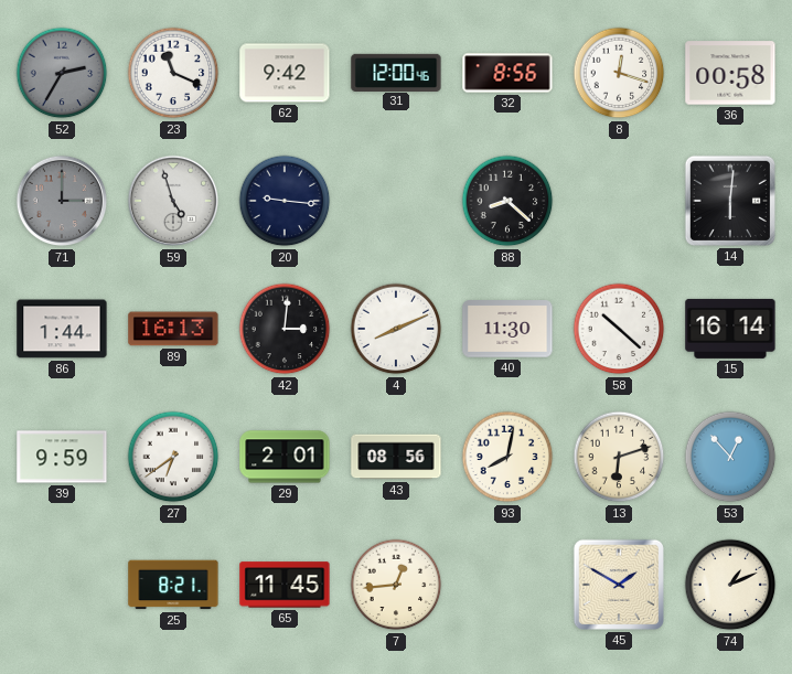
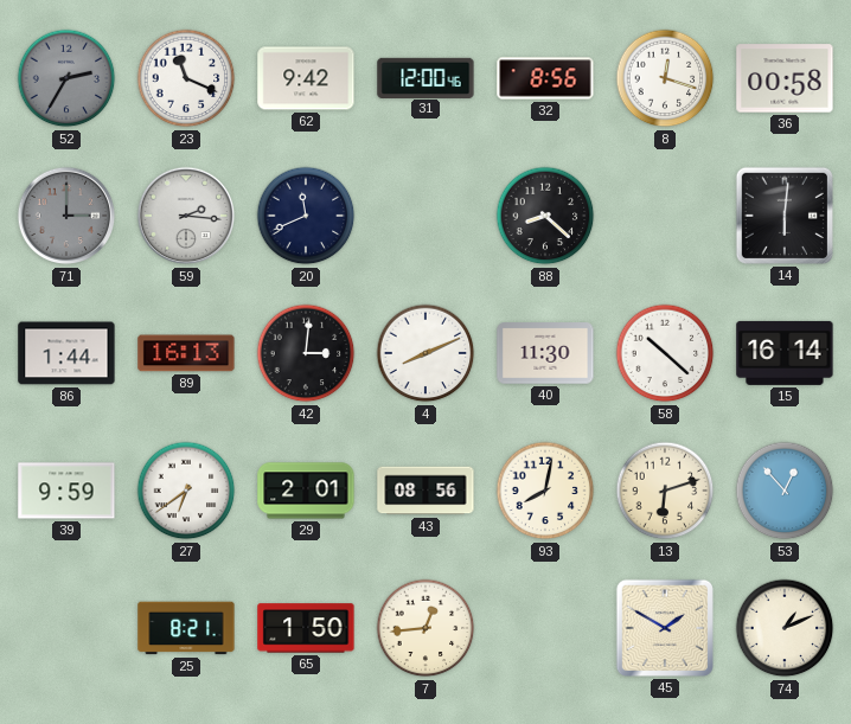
59: 4:57 -> 2:16
20: 9:16 -> 11:41
65: 11:45 -> 1:50
